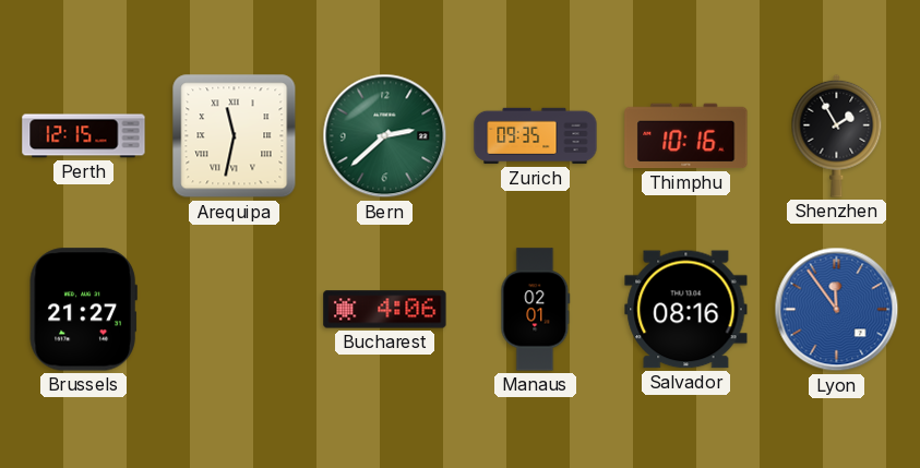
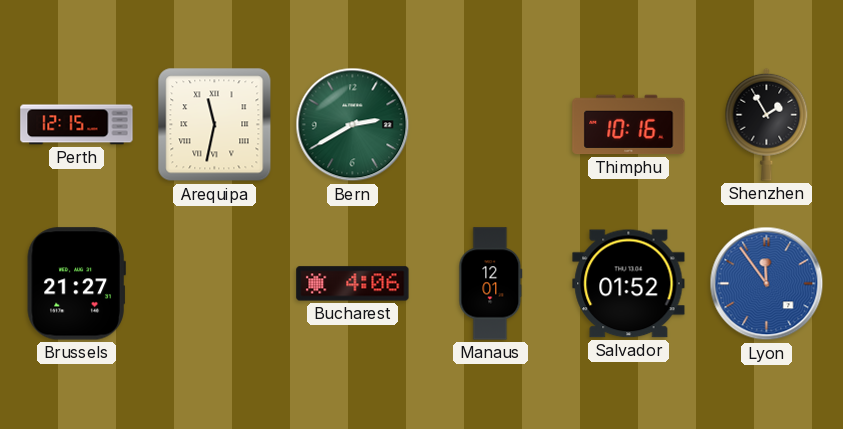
Bern: 2:38 -> 2:40
Zurich: 09:35 -> none
Manaus: 02:01 -> 12:01
Salvador: 08:16 -> 01:52
